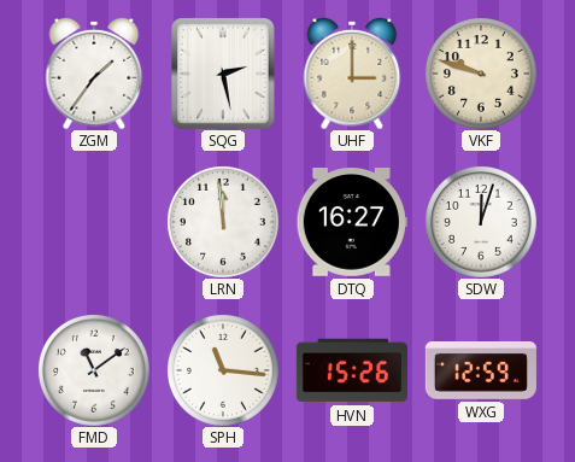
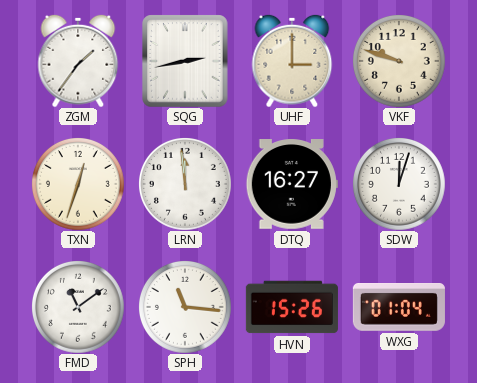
SQG: 2:28 -> 2:43
TXN: none -> 12:33
WXG: 12:59 -> 01:04
